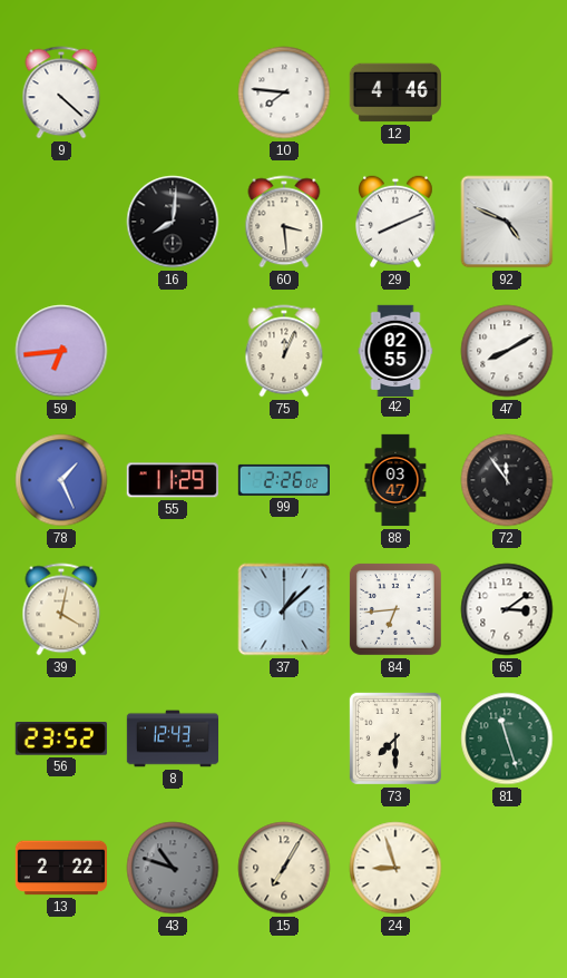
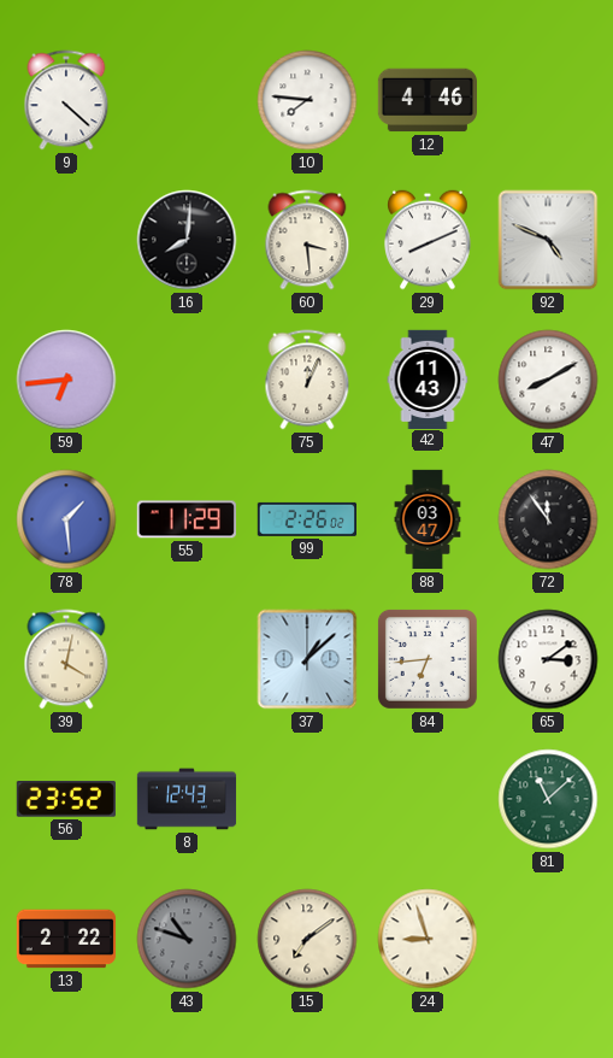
42: 02:55 -> 11:43
78: 1:26 -> 1:29
73: 7:30 -> none
81: 11:27 -> 11:08
15: 7:05 -> 7:09
